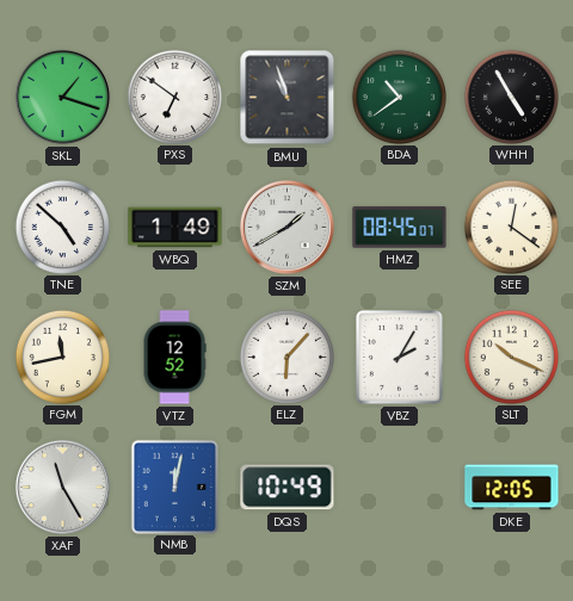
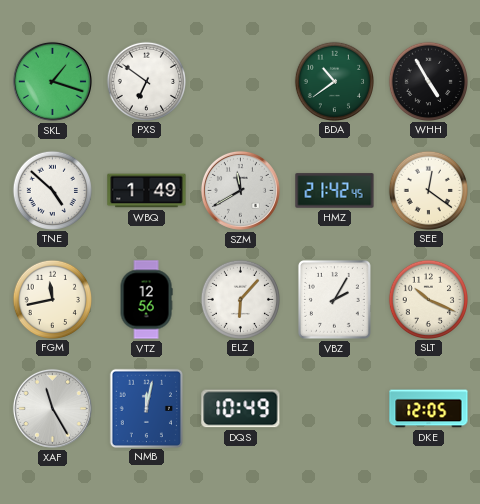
BMU: 10:57 -> none
SZM: 1:40 -> 11:40
HMZ: 08:45 -> 21:42
VTZ: 12:52 -> 12:56
